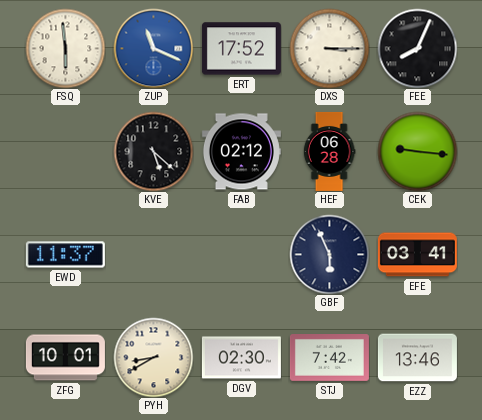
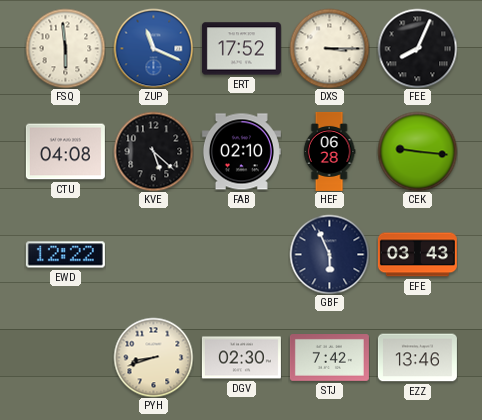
CTU: none -> 04:08
FAB: 02:12 -> 02:10
EWD: 11:37 -> 12:22
EFE: 03:41 -> 03:43
ZFG: 10:01 -> none
PYH: 8:40 -> 8:42
